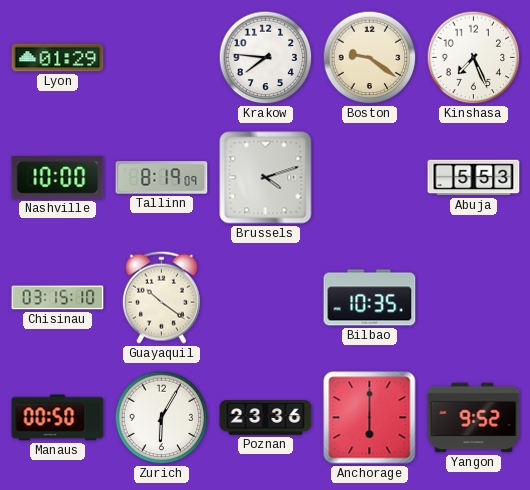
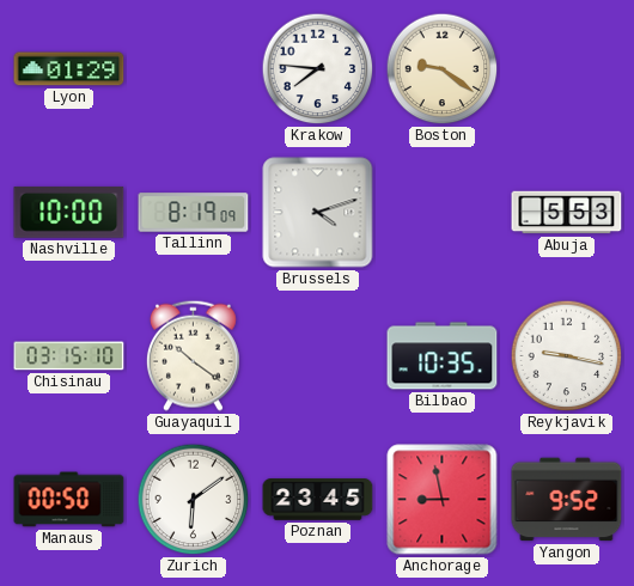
Kinshasa: 7:26 -> none
Reykjavik: none -> 9:17
Zurich: 6:05 -> 6:09
Poznan: 23:36 -> 23:45
Anchorage: 6:00 -> 8:58
